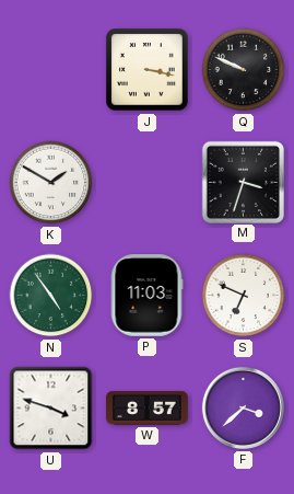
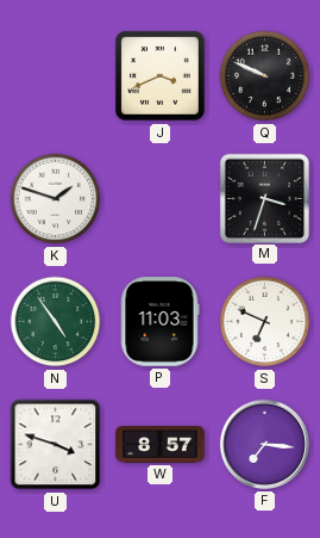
J: 3:17 -> 3:41
K: 1:50 -> 1:48
F: 3:38 -> 7:16
